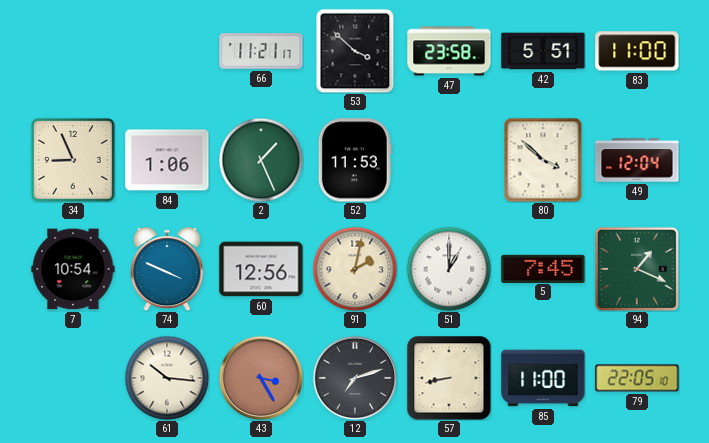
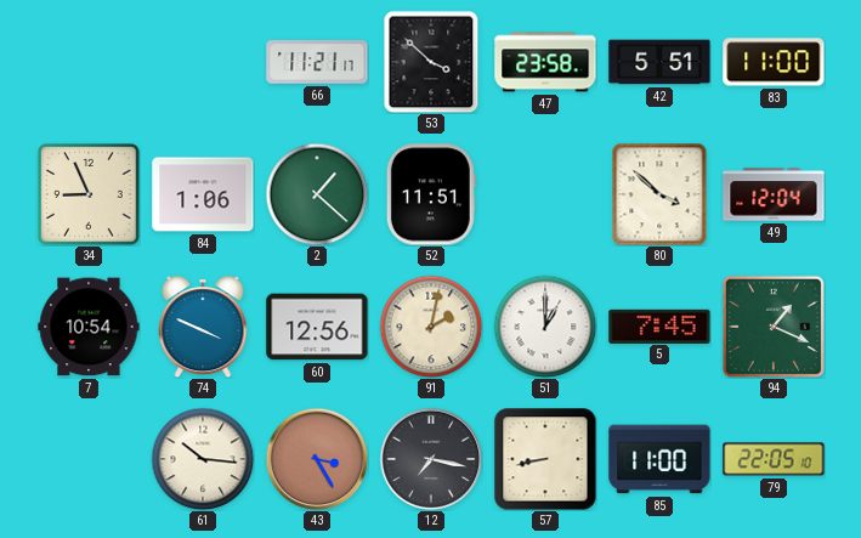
2: 1:26 -> 1:22
52: 11:53 -> 11:51
12: 7:12 -> 7:17
